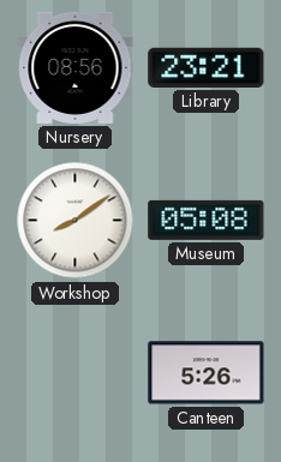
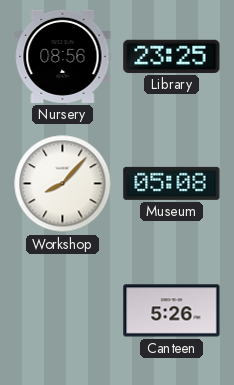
Library: 23:21 -> 23:25
Workshop: 8:09 -> 8:07
